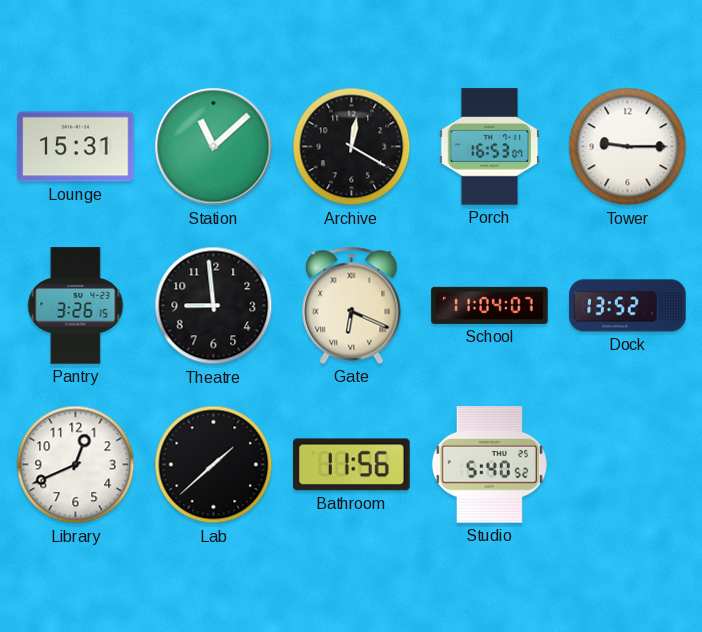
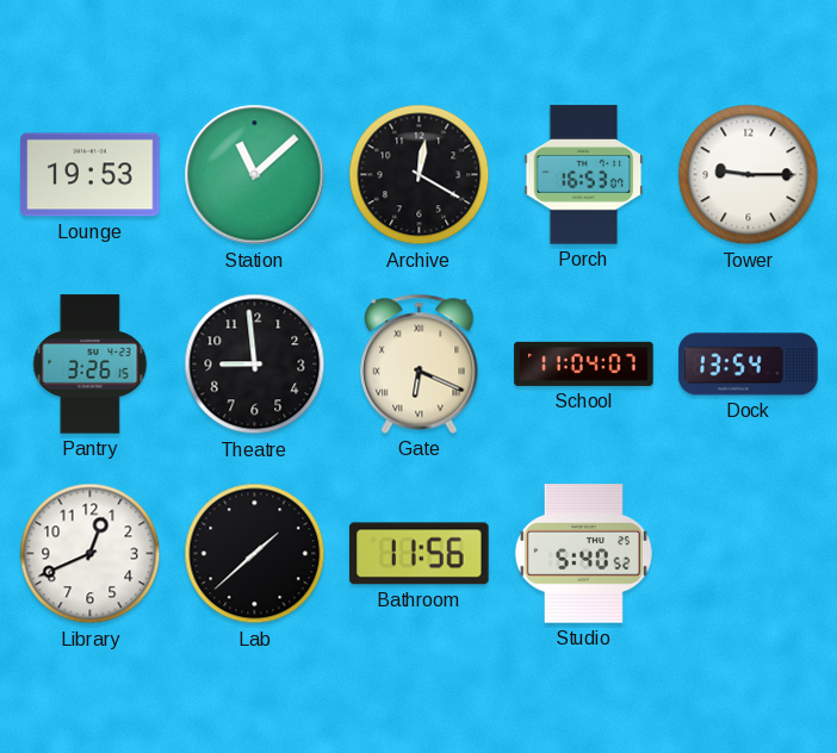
Lounge: 15:31 -> 19:53
Dock: 13:52 -> 13:54
